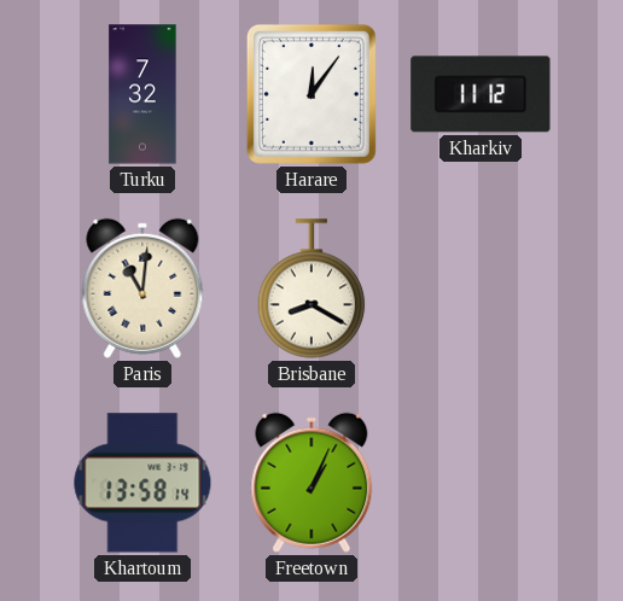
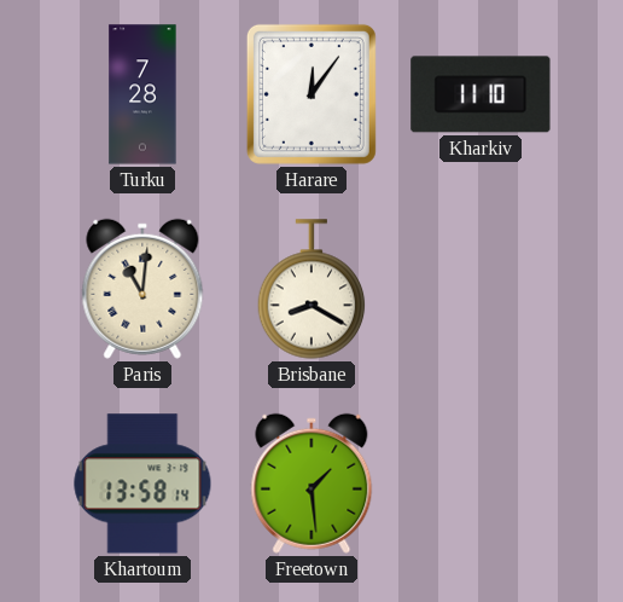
Turku: 7:32 -> 7:28
Kharkiv: 11:12 -> 11:10
Freetown: 1:04 -> 1:29
